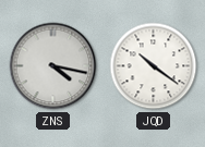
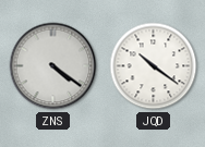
ZNS: 4:17 -> 4:21
